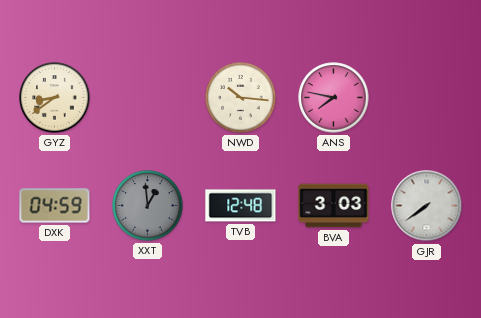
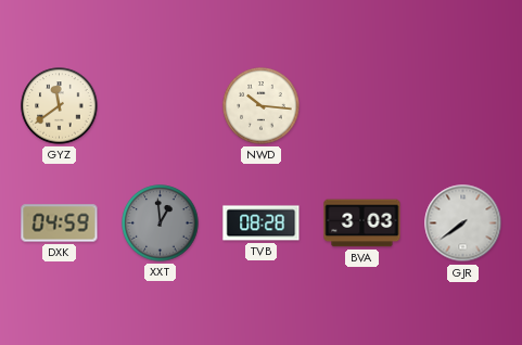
GYZ: 8:39 -> 11:39
ANS: 7:47 -> none
TVB: 12:48 -> 08:28
